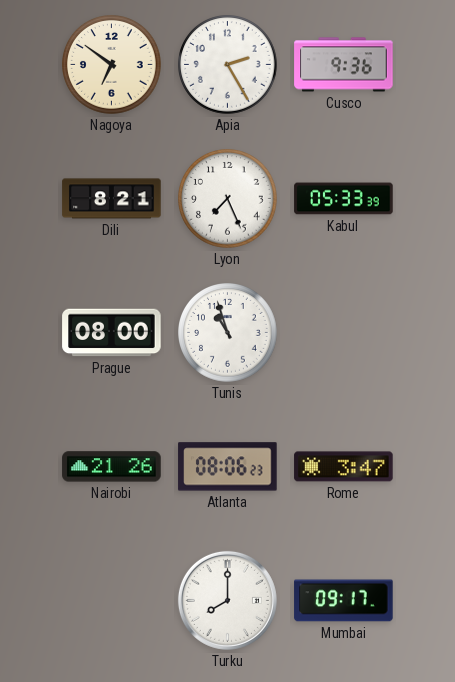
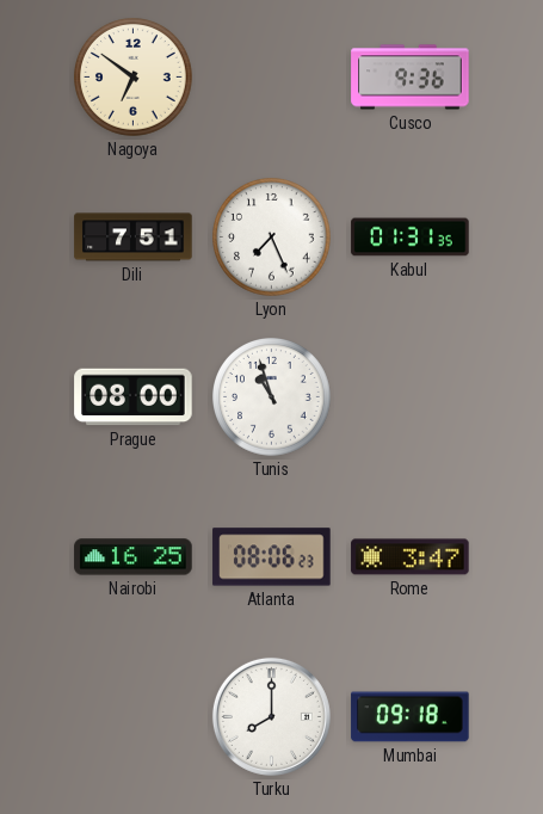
Apia: 2:25 -> none
Dili: 8:21 -> 7:51
Kabul: 05:33 -> 01:31
Nairobi: 21:26 -> 16:25
Mumbai: 09:17 -> 09:18
